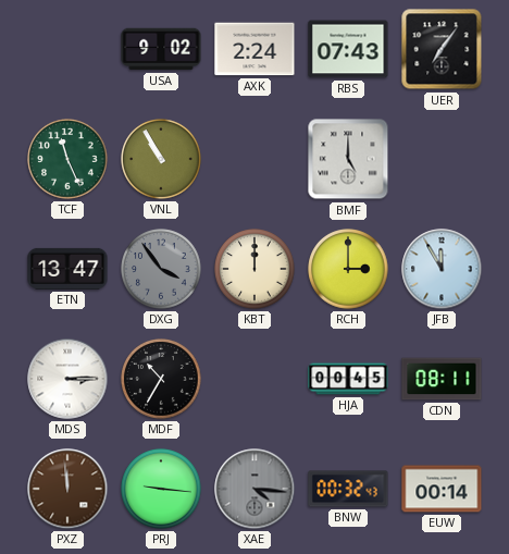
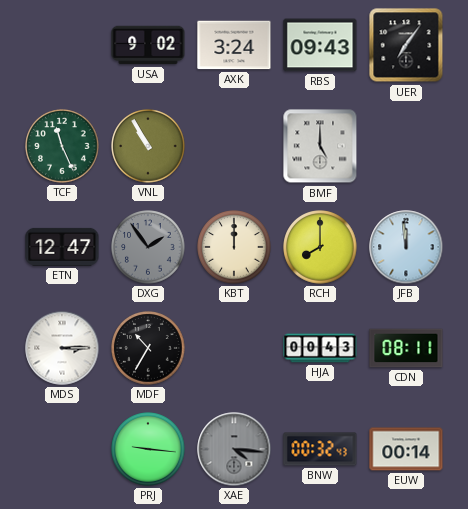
AXK: 2:24 -> 3:24
RBS: 07:43 -> 09:43
ETN: 13:47 -> 12:47
DXG: 3:54 -> 1:54
RCH: 3:00 -> 8:00
JFB: 11:55 -> 11:59
HJA: 00:45 -> 00:43
PXZ: 11:59 -> none
